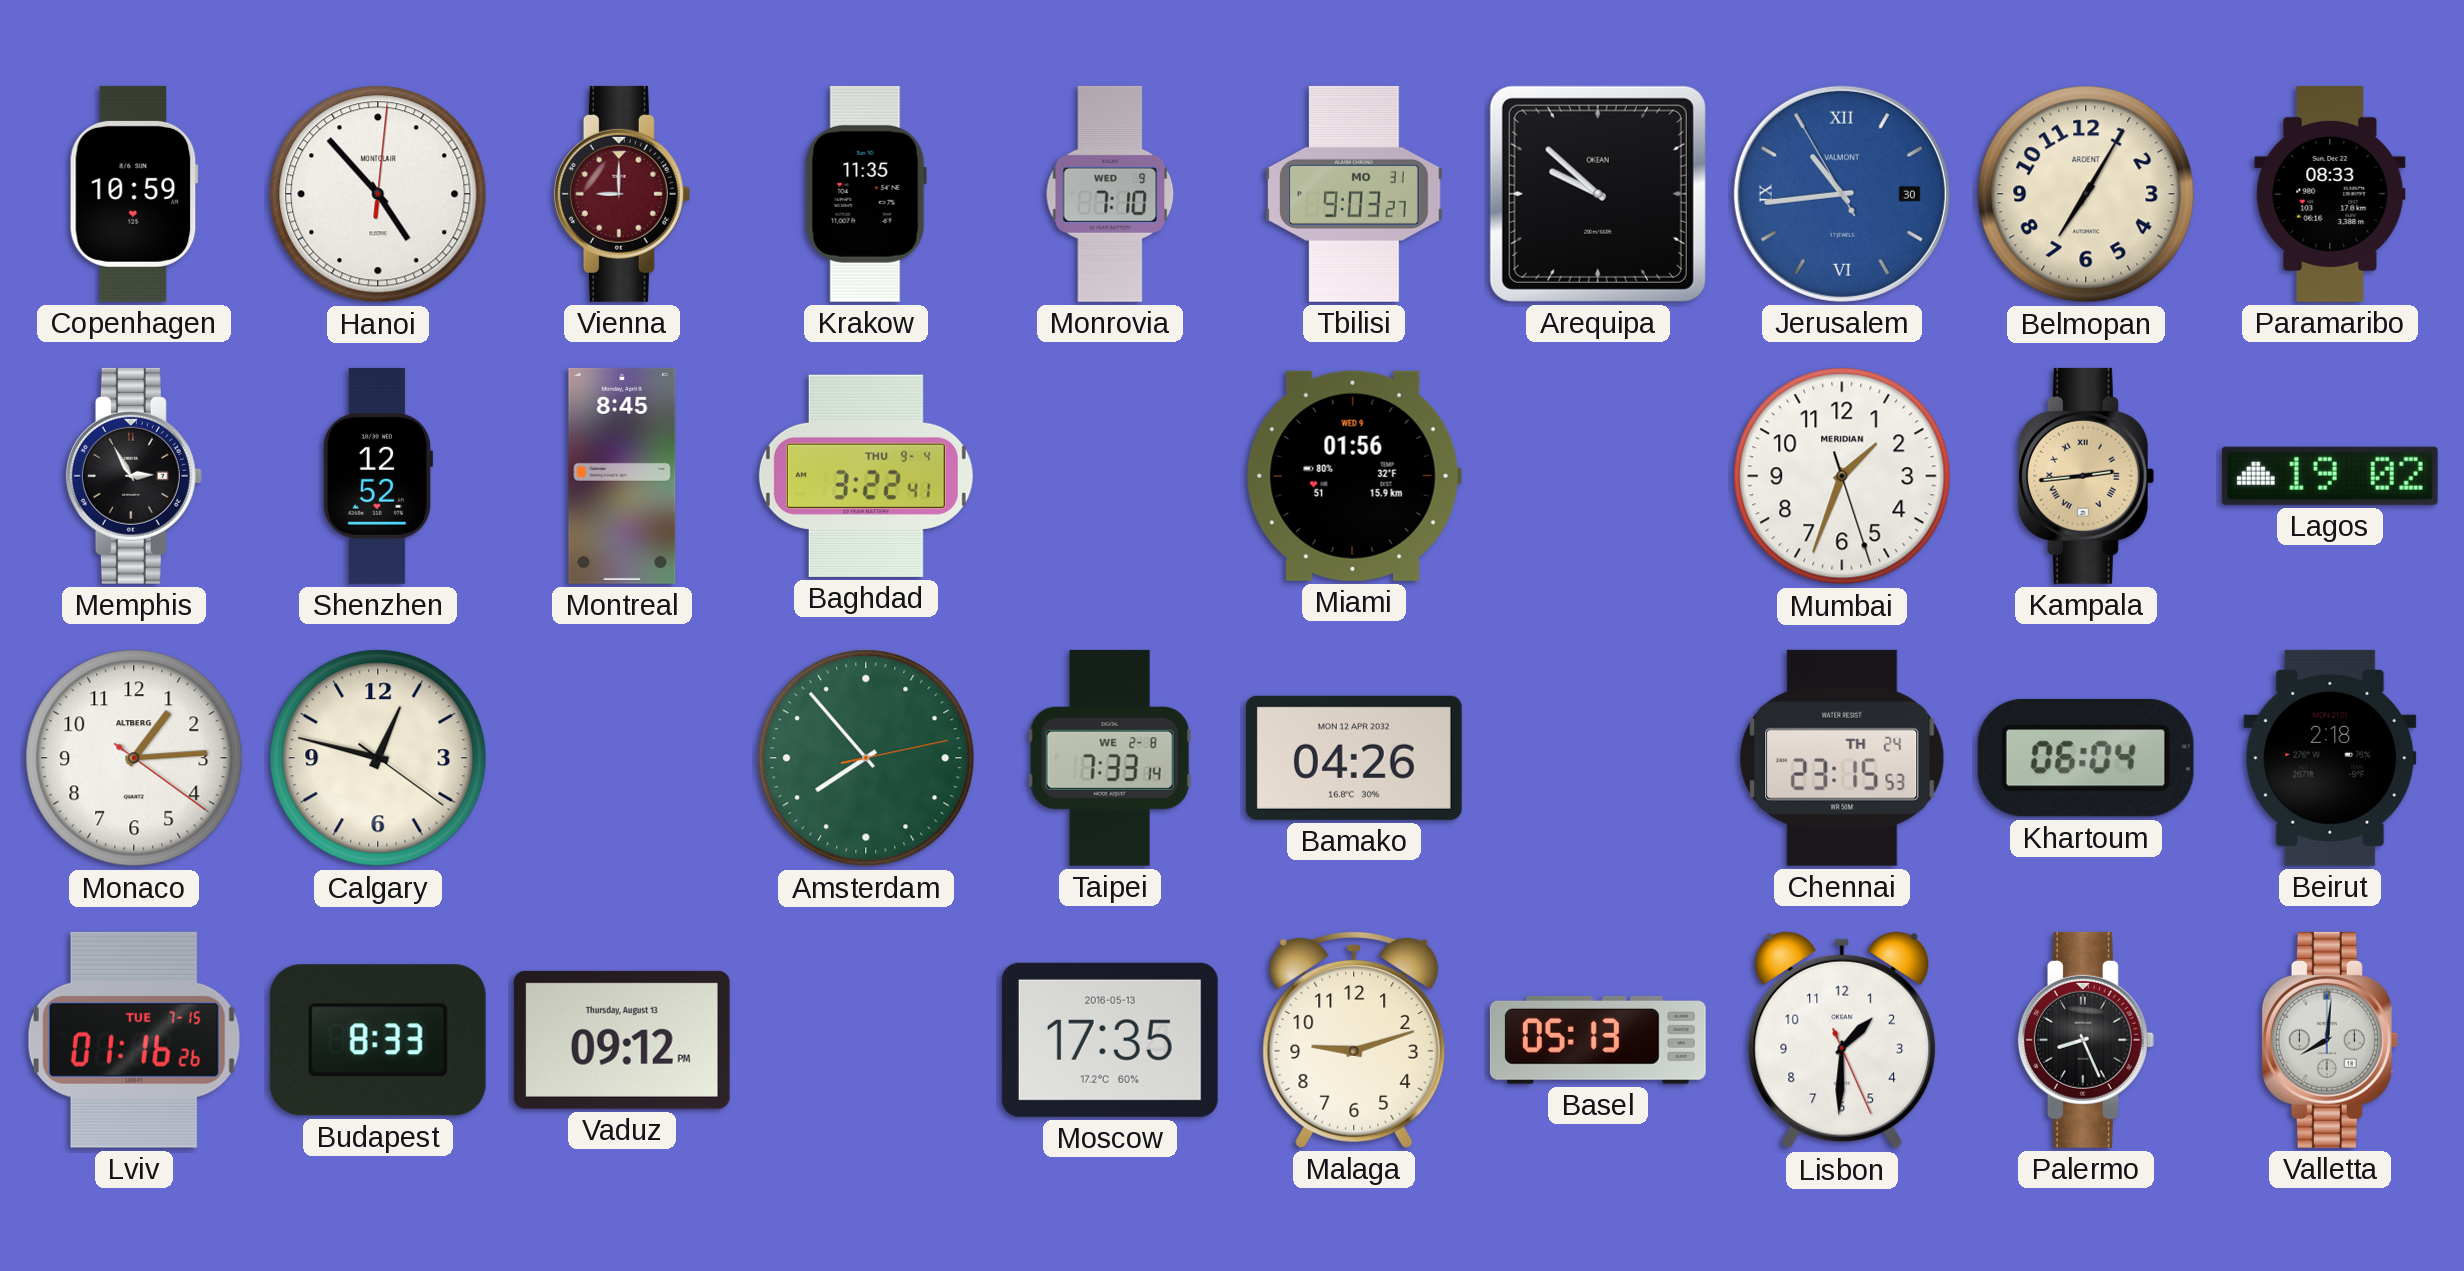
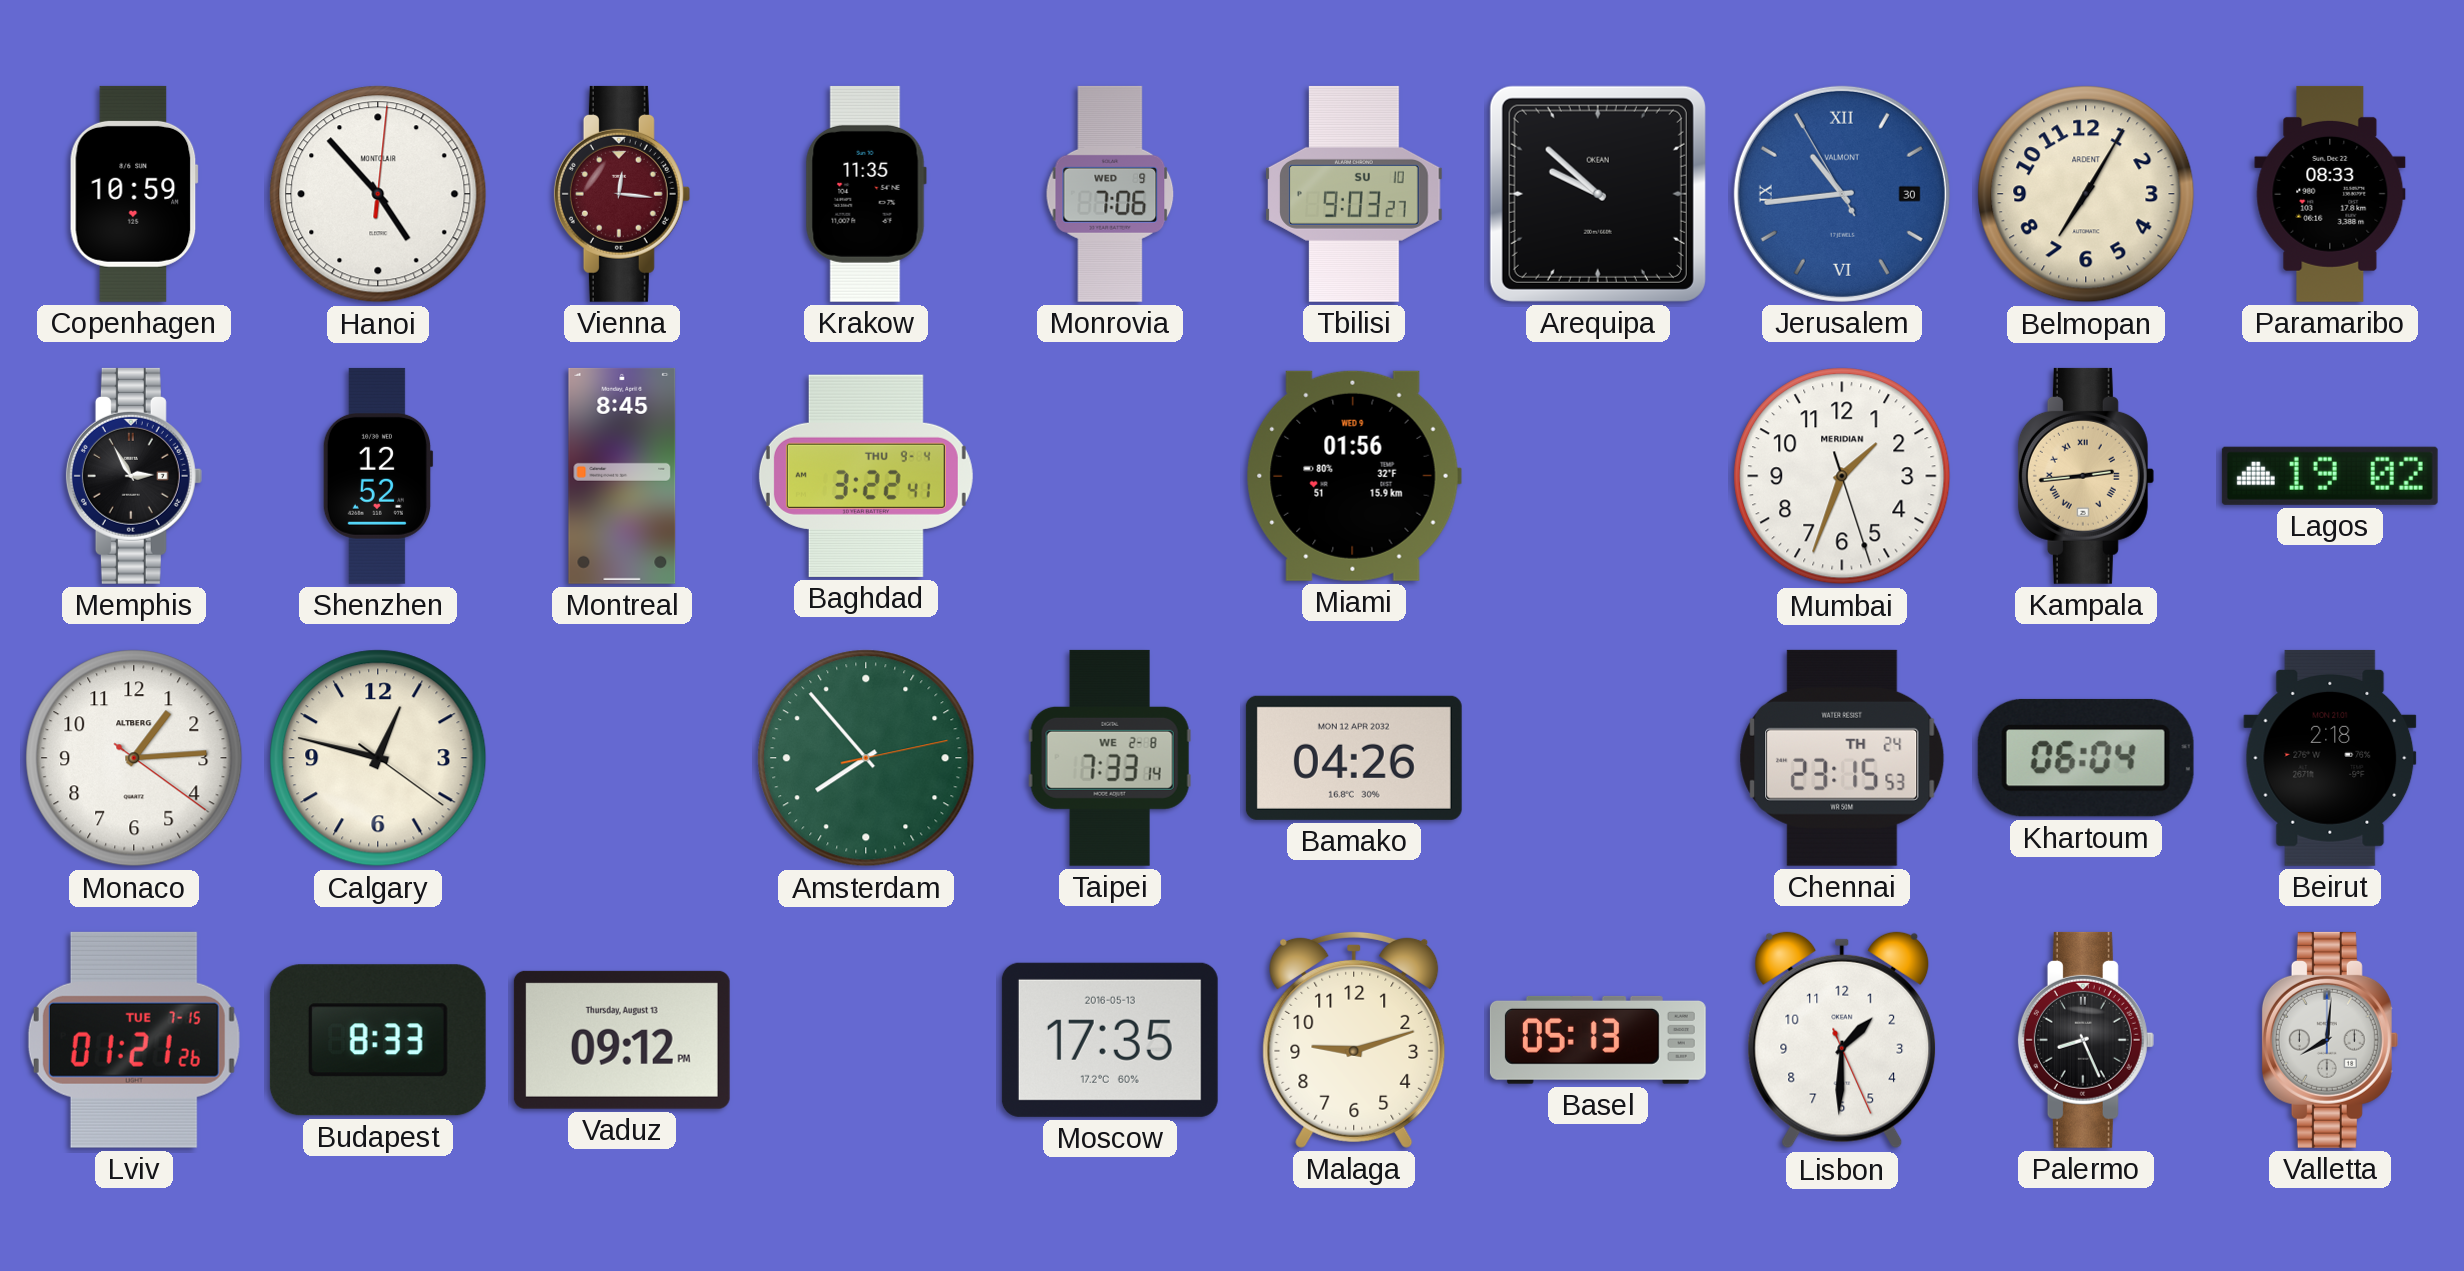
Vienna: 9:00 -> 12:16
Monrovia: 7:10 -> 7:06
Tbilisi date: MO 31 -> SU 10
Lviv: 01:16 -> 01:21
